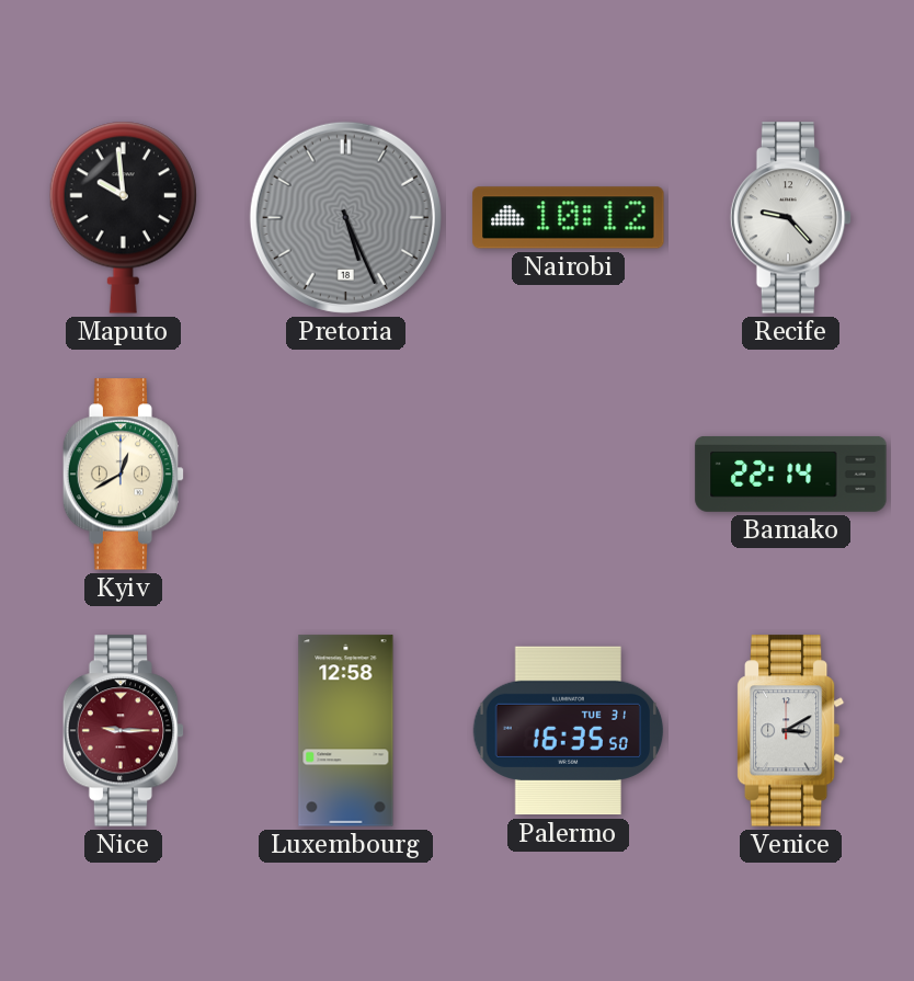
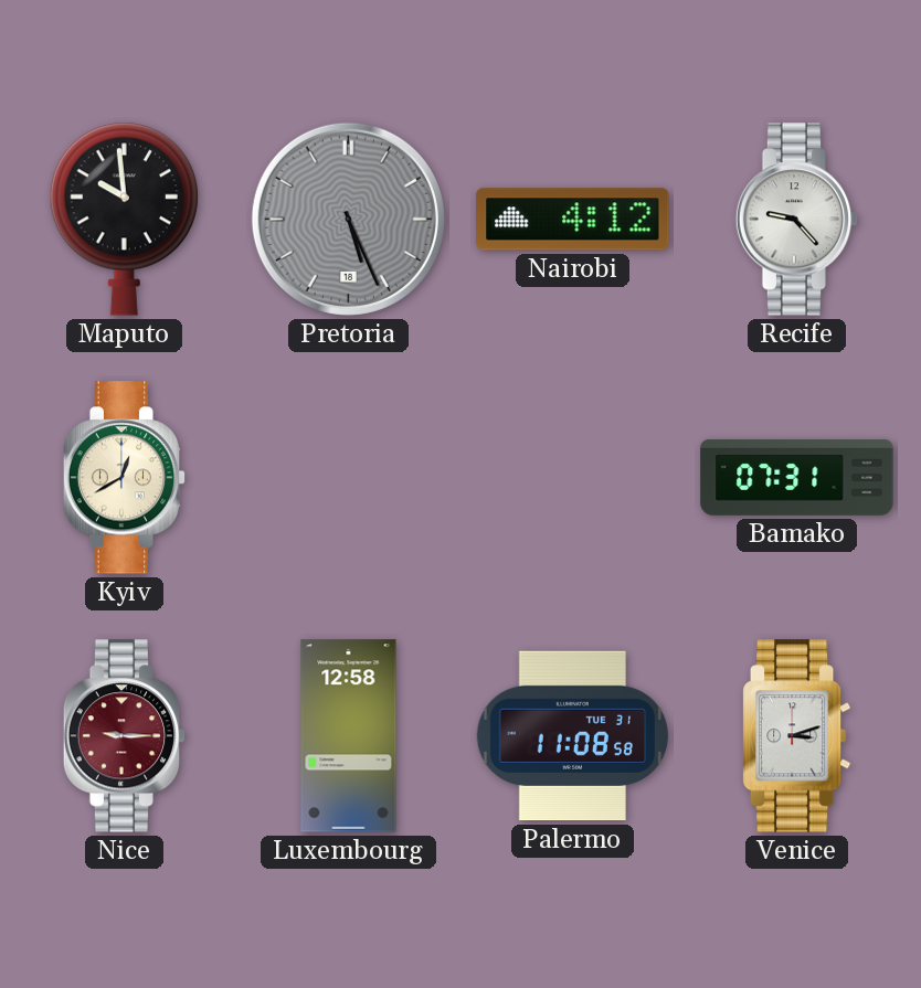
Nairobi: 10:12 -> 4:12
Bamako: 22:14 -> 07:31
Palermo: 16:35 -> 11:08
Venice: 3:10 -> 3:12
